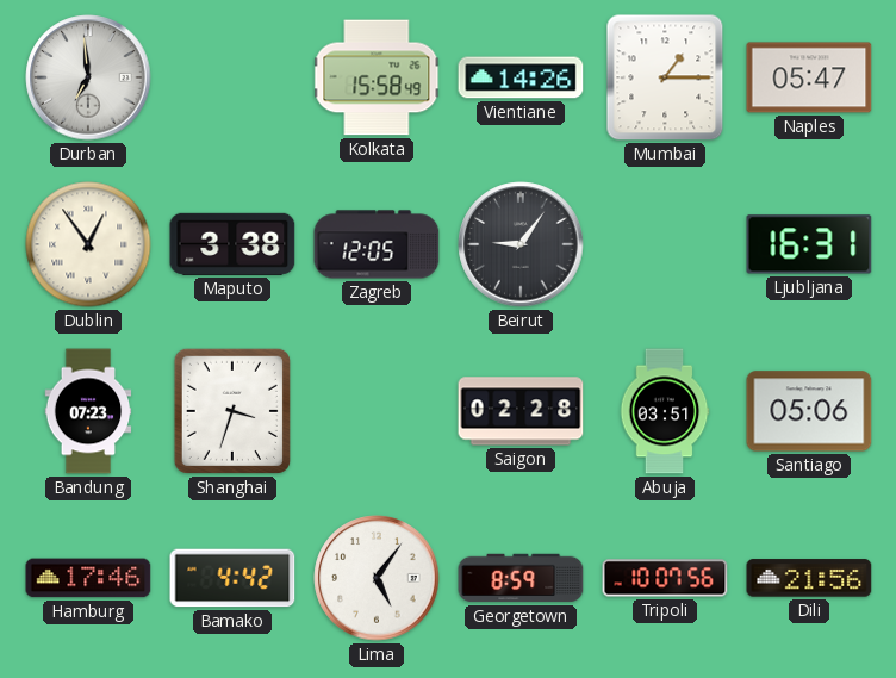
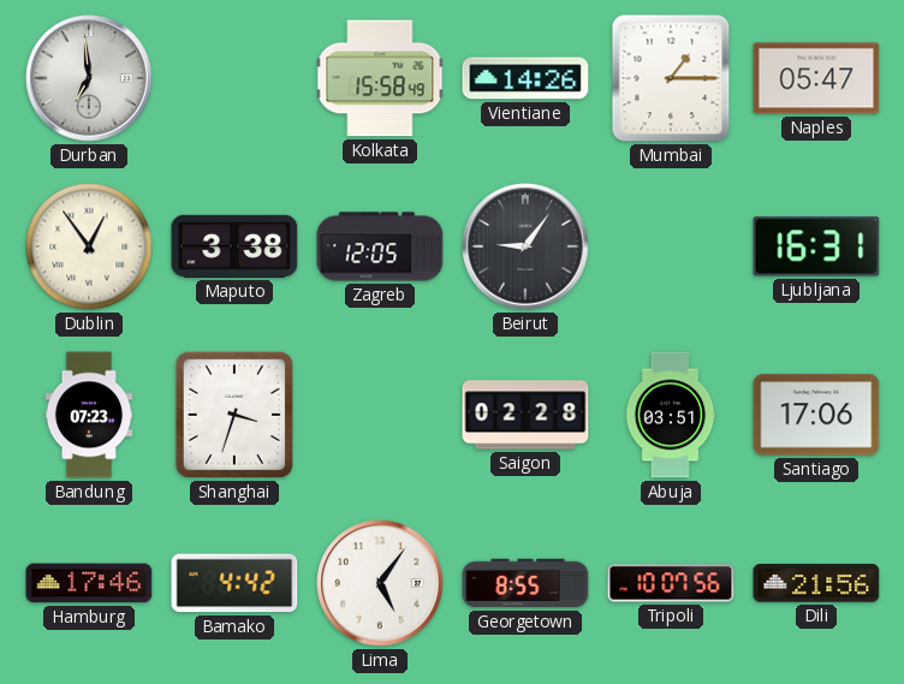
Santiago: 05:06 -> 17:06
Georgetown: 8:59 -> 8:55
